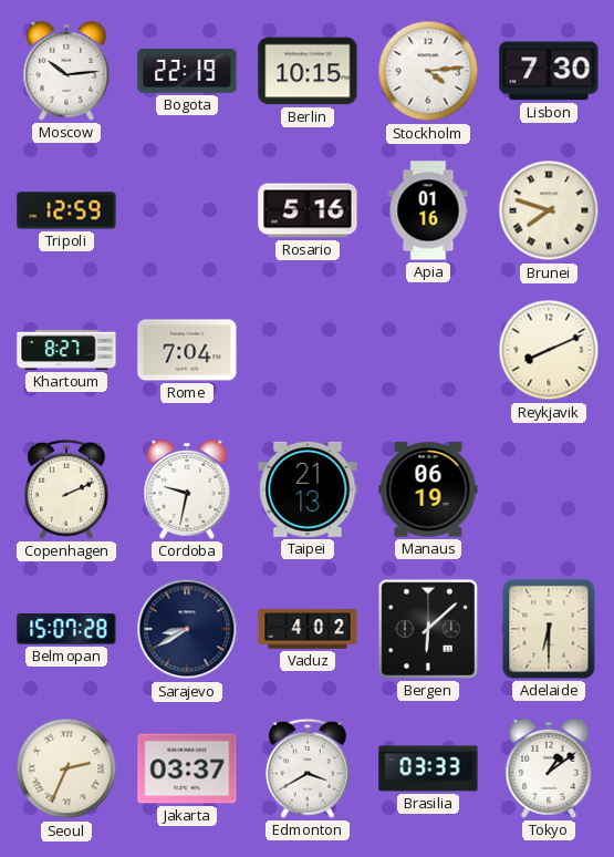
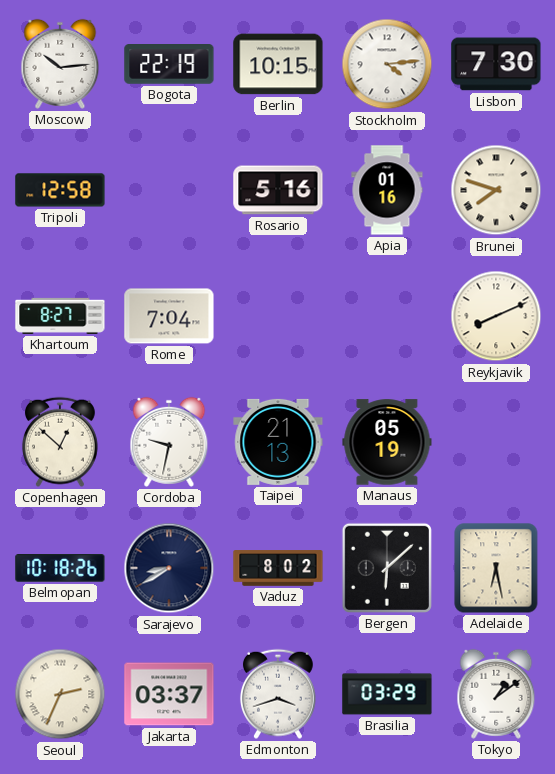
Tripoli: 12:59 -> 12:58
Copenhagen: 2:11 -> 12:52
Manaus: 06:19 -> 05:19
Belmopan: 15:07 -> 10:18
Vaduz: 4:02 -> 8:02
Adelaide: 6:30 -> 6:28
Edmonton: 3:40 -> 3:42
Brasilia: 03:33 -> 03:29
